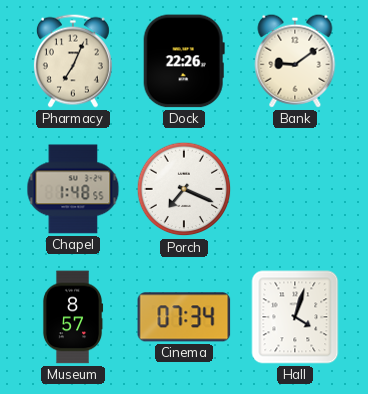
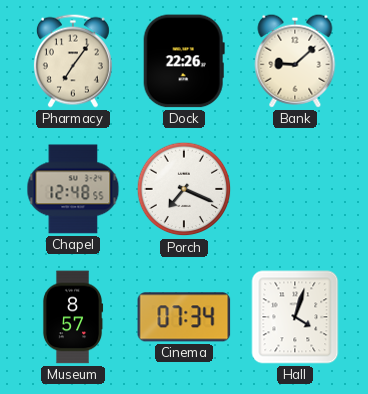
Pharmacy: 7:04 -> 7:06
Bank: 9:09 -> 9:08
Chapel: 1:48 -> 12:48
